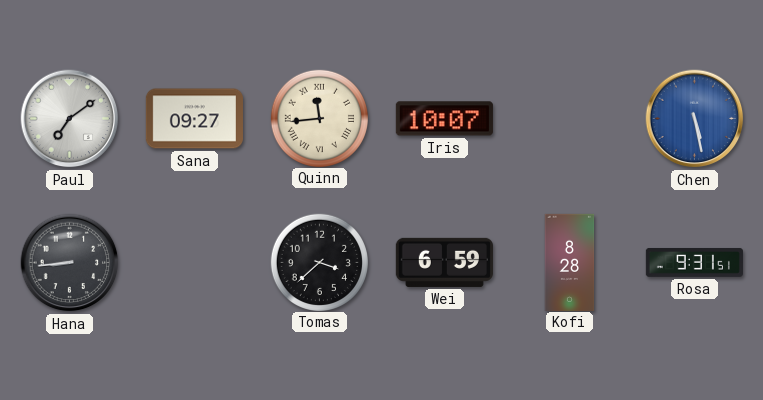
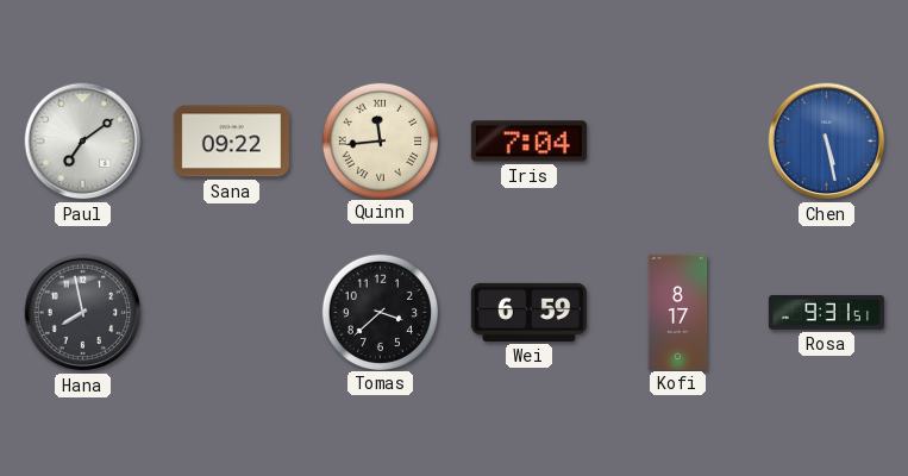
Sana: 09:27 -> 09:22
Iris: 10:07 -> 7:04
Hana: 8:44 -> 7:58
Kofi: 8:28 -> 8:17
